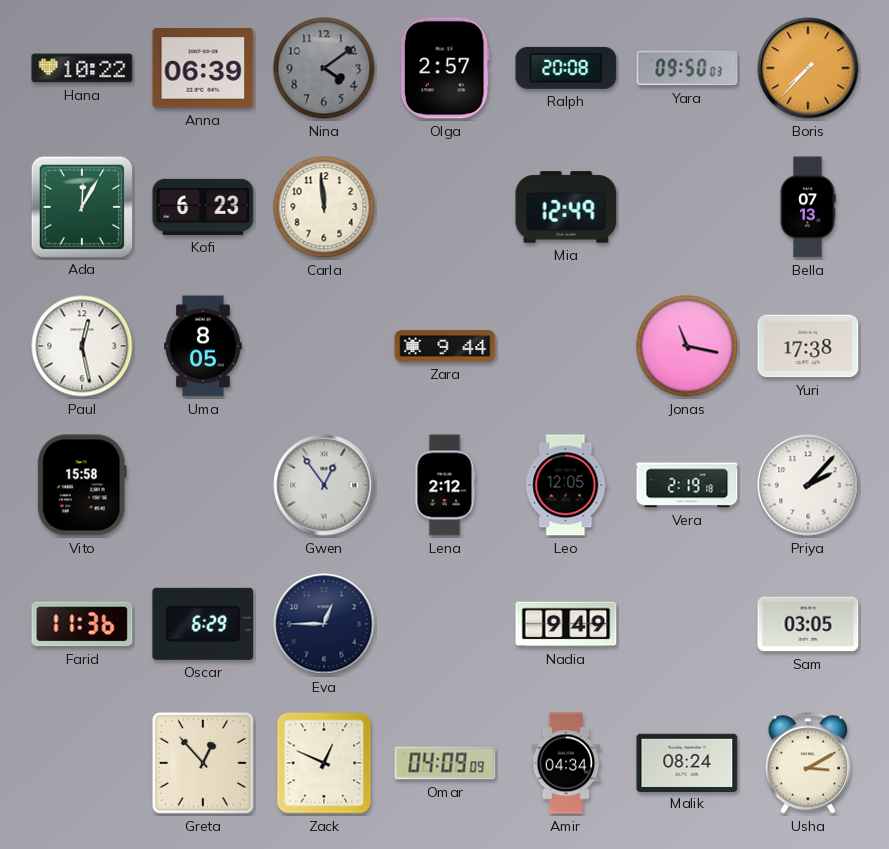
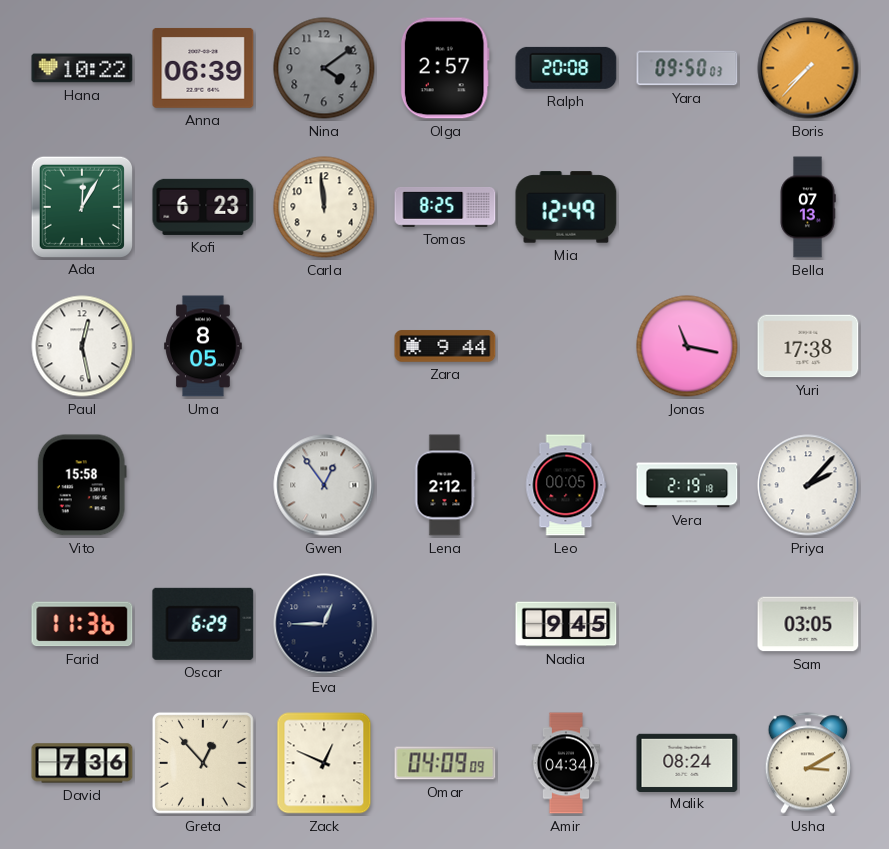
Tomas: none -> 8:25
Leo: 12:05 -> 00:05
Nadia: 9:49 -> 9:45
David: none -> 7:36
